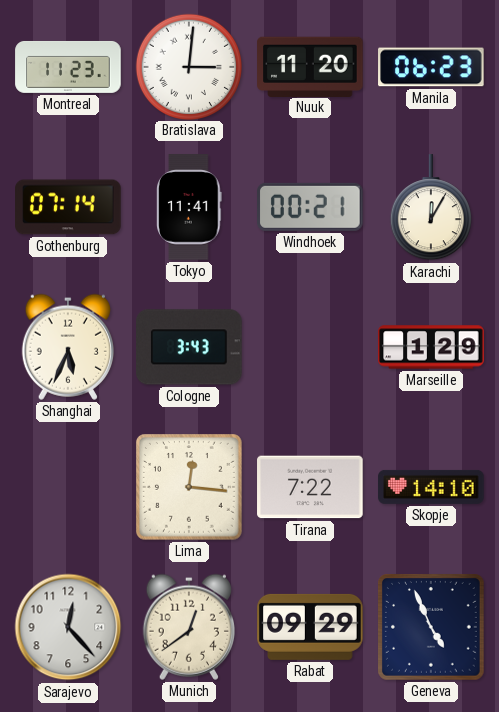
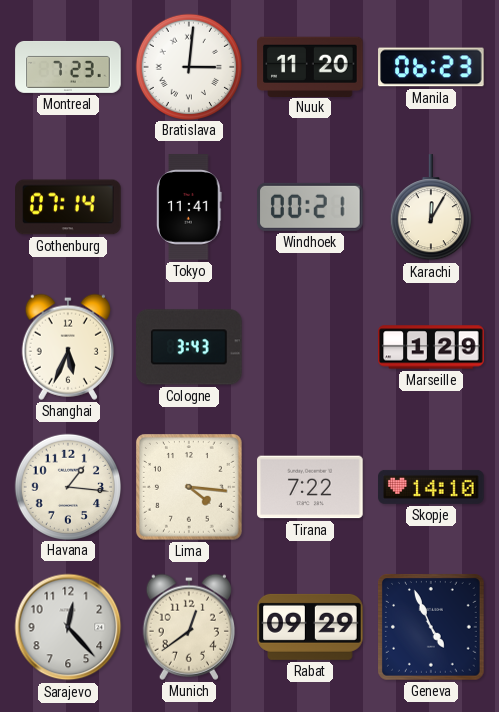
Montreal: 11:23 -> 7:23
Havana: none -> 1:16
Lima: 12:16 -> 4:16
